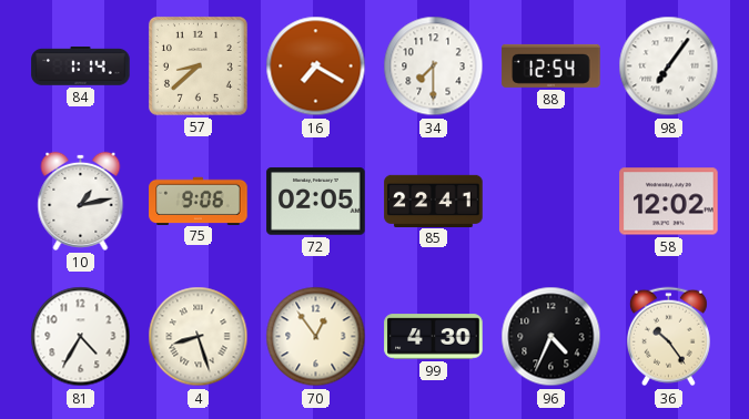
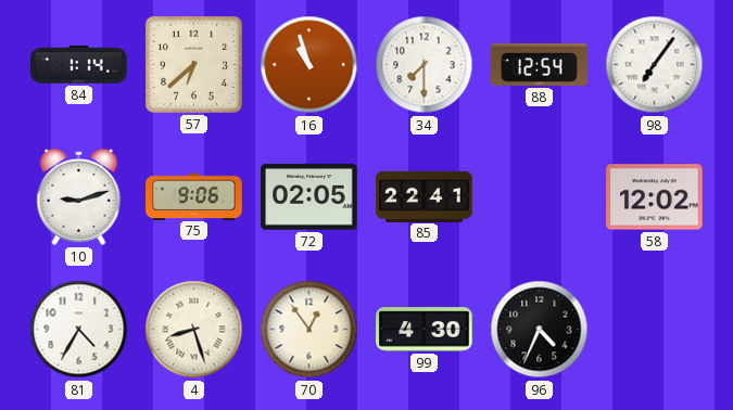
57: 8:38 -> 6:38
16: 7:20 -> 10:57
10: 1:13 -> 9:12
36: 10:24 -> none
